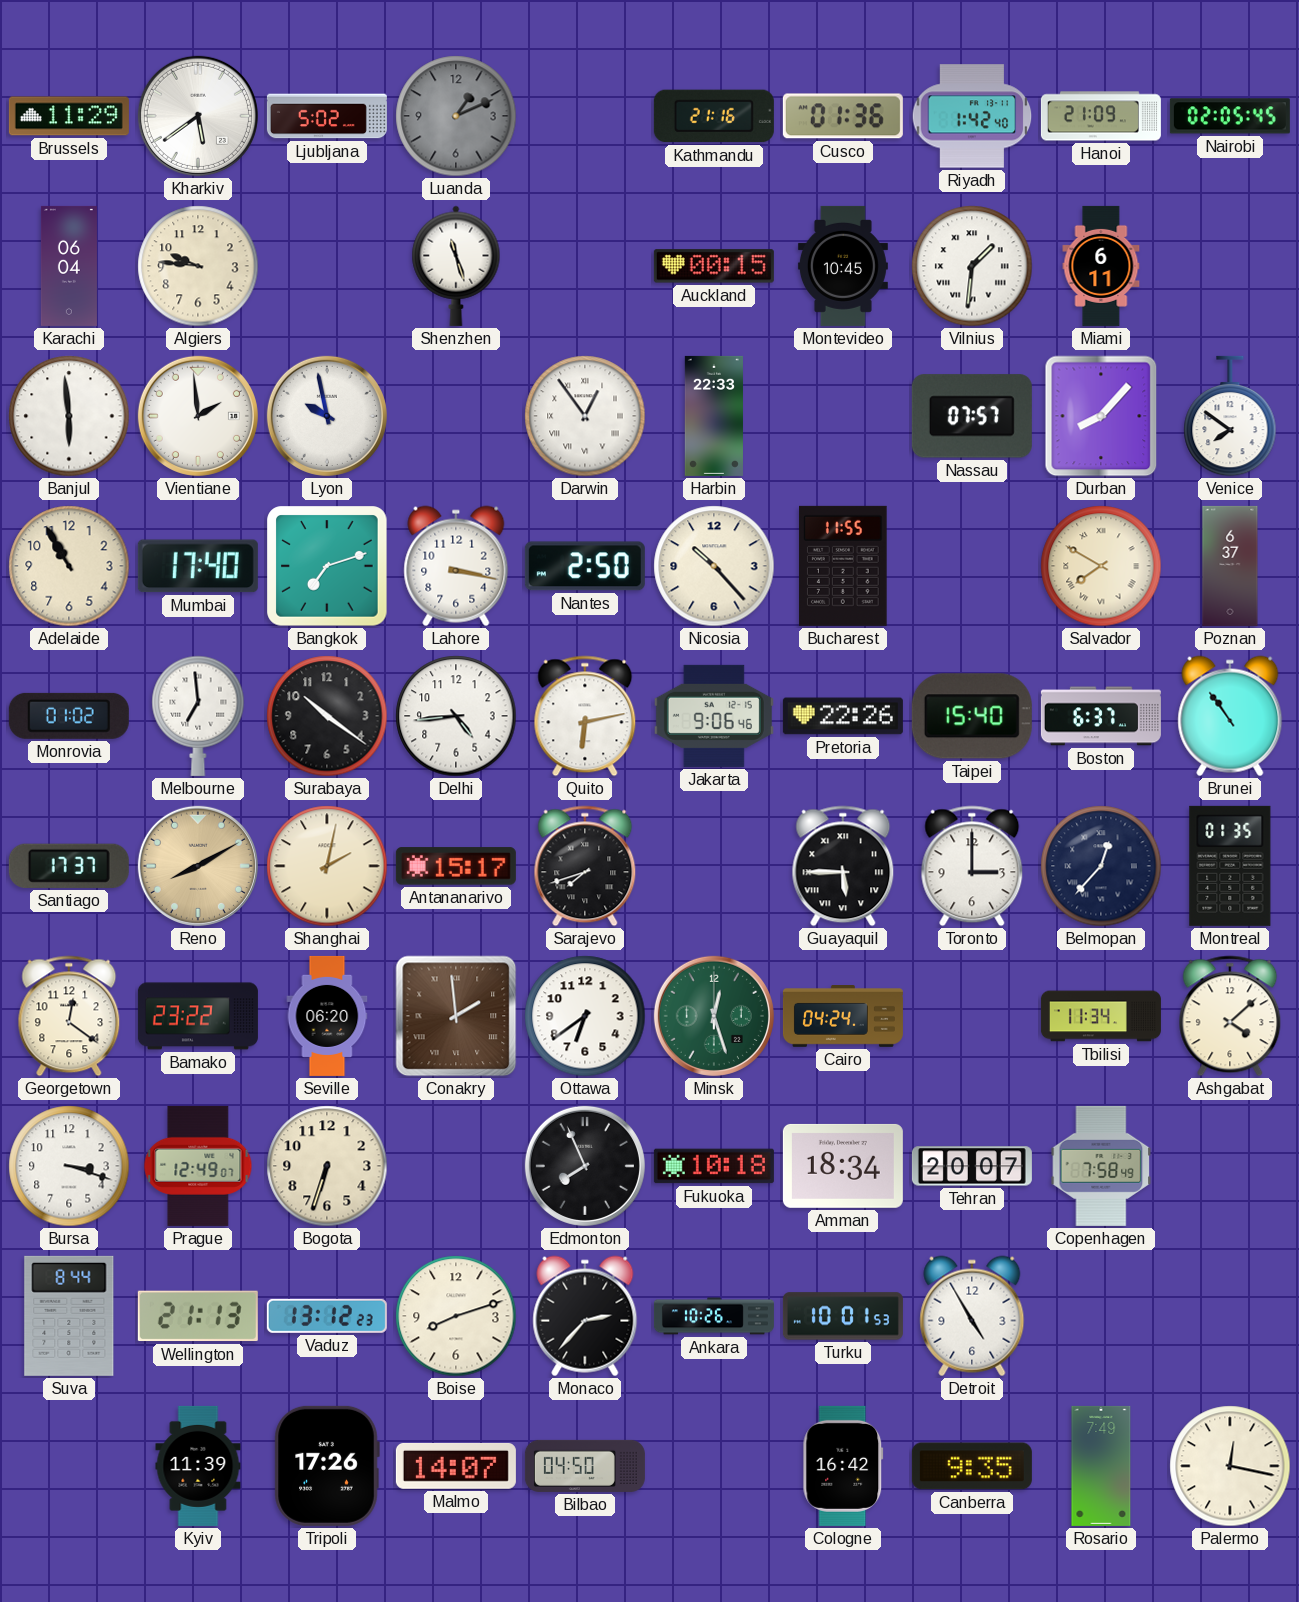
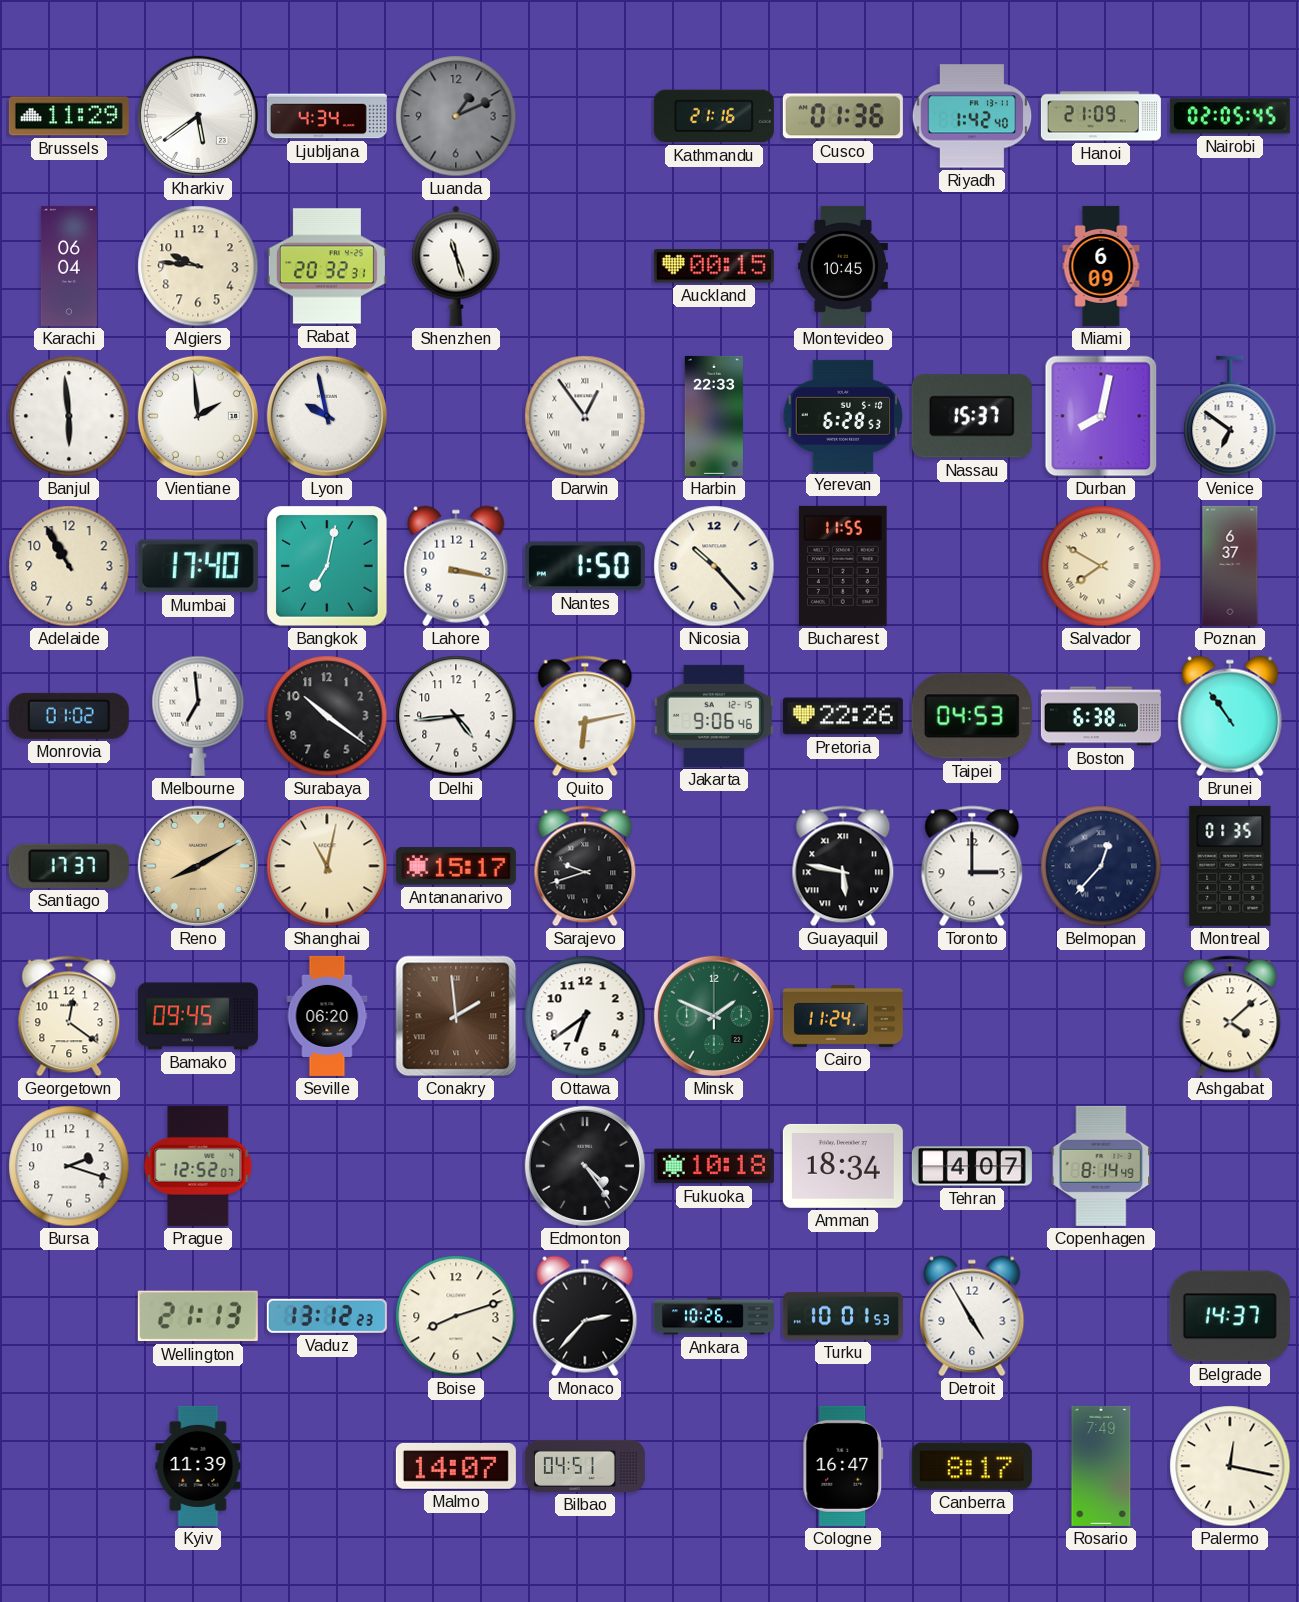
Ljubljana: 5:02 -> 4:34
Rabat: none -> 20:32
Vilnius: 1:31 -> none
Miami: 6:11 -> 6:09
Yerevan: none -> 6:28
Nassau: 07:57 -> 15:37
Durban: 8:07 -> 8:02
Venice: 7:51 -> 6:51
Bangkok: 7:12 -> 7:02
Nantes: 2:50 -> 1:50
Taipei: 15:40 -> 04:53
Boston: 6:37 -> 6:38
Shanghai: 2:02 -> 11:02
Sarajevo: 7:42 -> 9:42
Guayaquil: 5:45 -> 5:47
Bamako: 23:22 -> 09:45
Minsk: 12:27 -> 1:49
Cairo: 04:24 -> 11:24
Tbilisi: 11:34 -> none
Bursa: 3:18 -> 2:18
Prague: 12:49 -> 12:52
Bogota: 6:33 -> none
Edmonton: 7:56 -> 4:24
Tehran: 20:07 -> 4:07
Copenhagen: 7:58 -> 8:14
Suva: 8:44 -> none
Belgrade: none -> 14:37
Tripoli: 17:26 -> none
Bilbao: 04:50 -> 04:51
Cologne: 16:42 -> 16:47
Canberra: 9:35 -> 8:17
